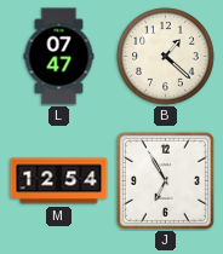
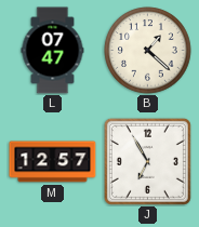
M: 12:54 -> 12:57
